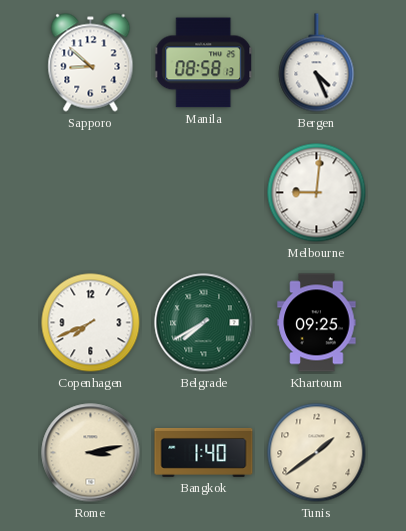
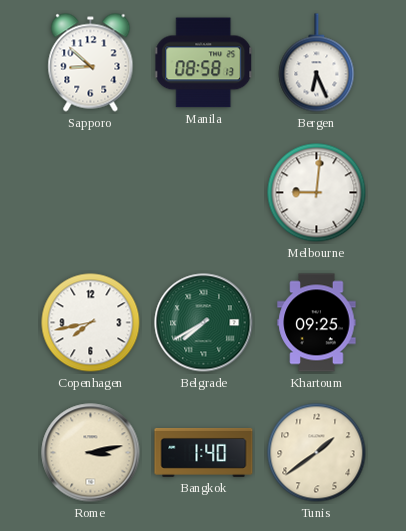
Bergen: 4:26 -> 6:26
Copenhagen: 7:41 -> 7:43
